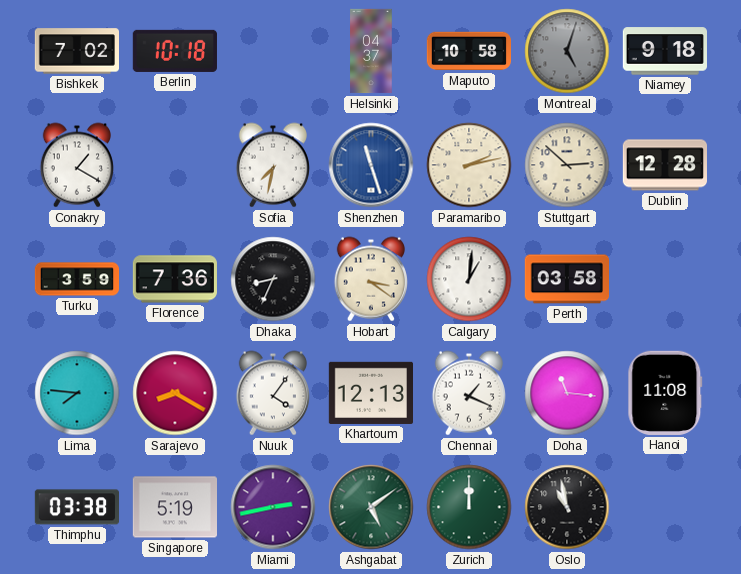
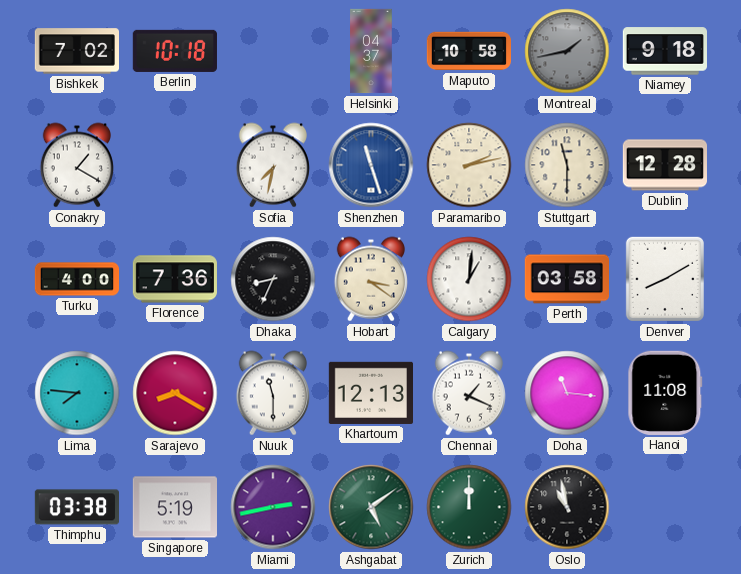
Montreal: 5:03 -> 1:43
Stuttgart: 2:52 -> 11:30
Turku: 3:59 -> 4:00
Denver: none -> 8:10
Nuuk: 4:06 -> 11:30
